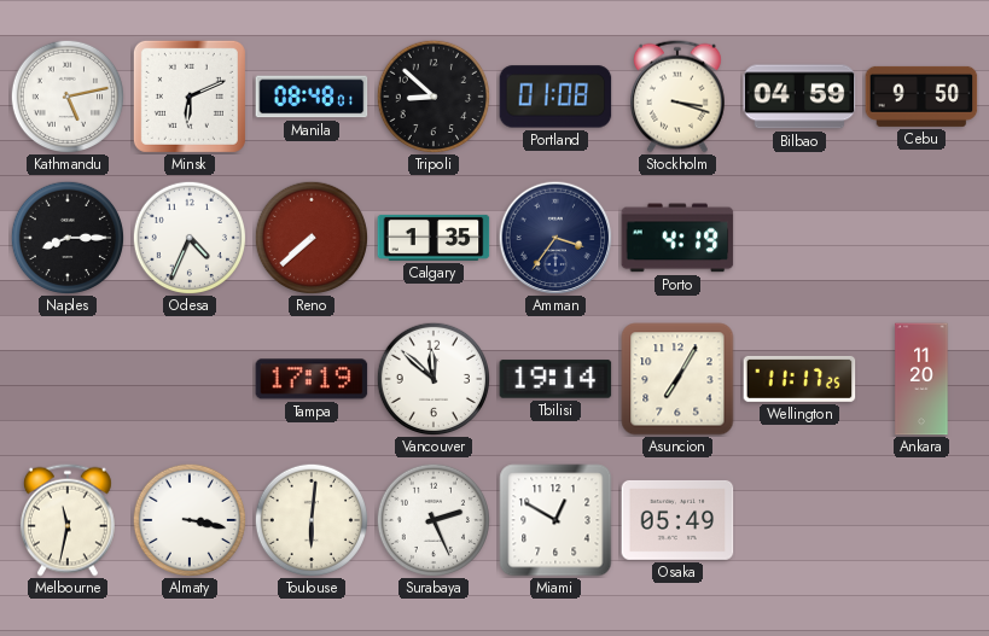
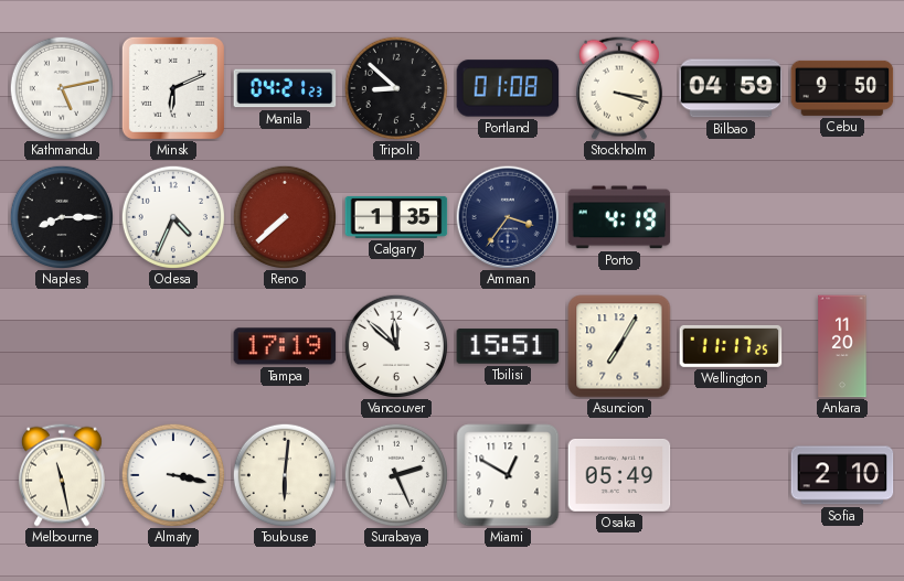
Manila: 08:48 -> 04:21
Tbilisi: 19:14 -> 15:51
Melbourne: 11:32 -> 11:28
Sofia: none -> 2:10
